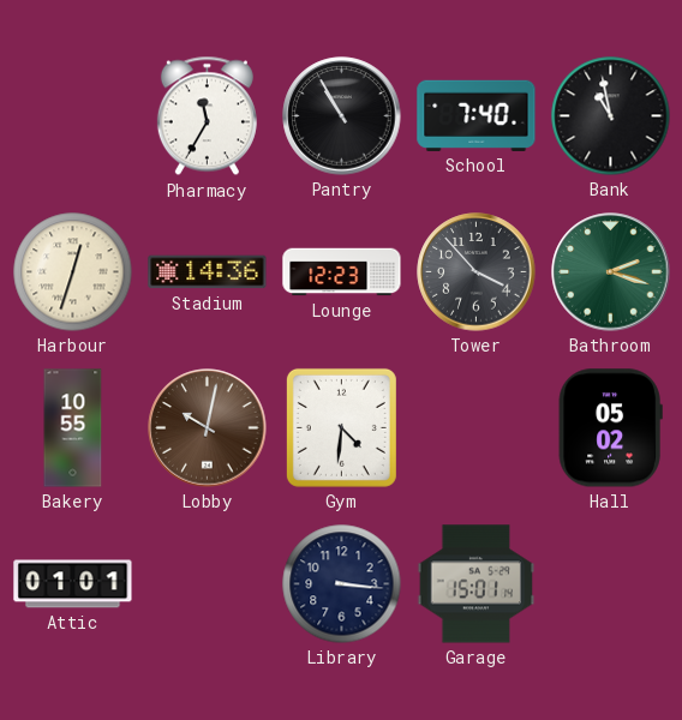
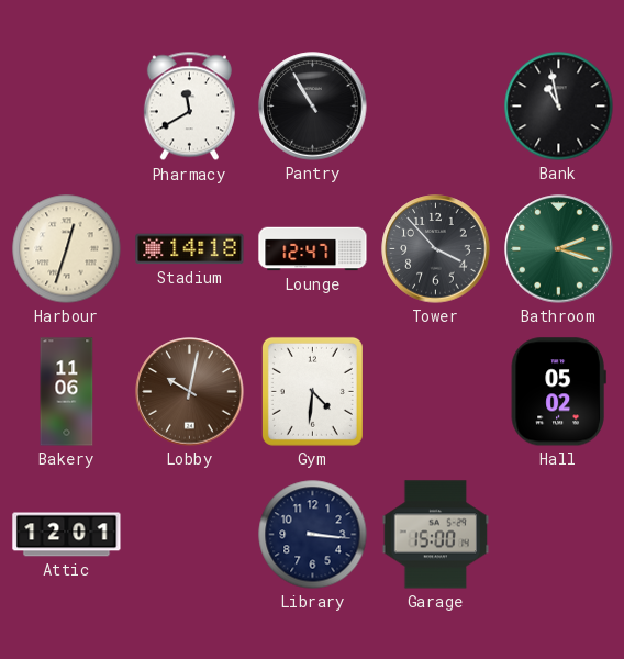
Pharmacy: 11:35 -> 11:40
School: 7:40 -> none
Stadium: 14:36 -> 14:18
Lounge: 12:23 -> 12:47
Bakery: 10:55 -> 11:06
Attic: 01:01 -> 12:01
Garage: 15:01 -> 15:00
